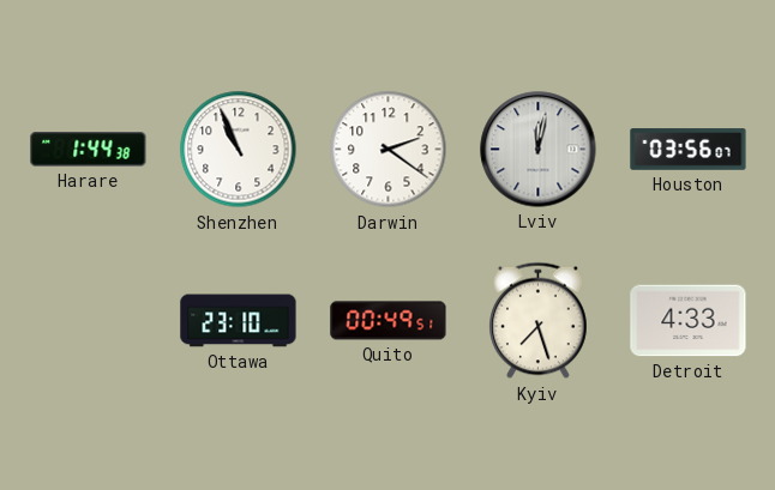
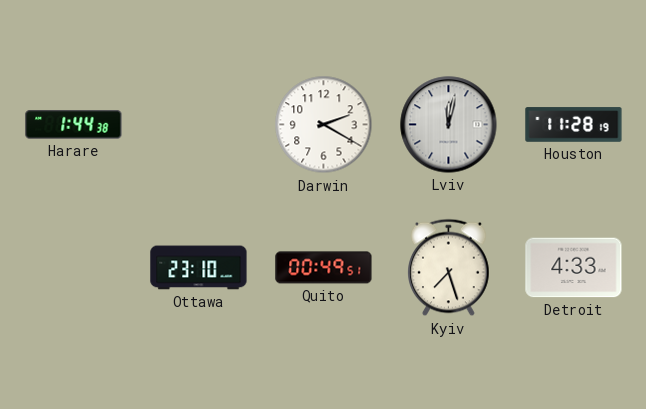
Shenzhen: 10:56 -> none
Darwin: 2:21 -> 2:20
Houston: 03:56 -> 11:28
